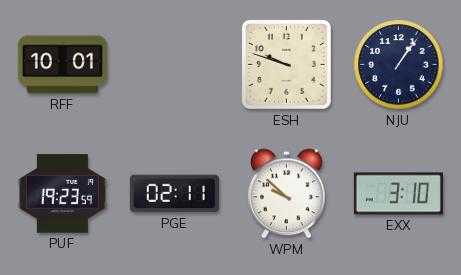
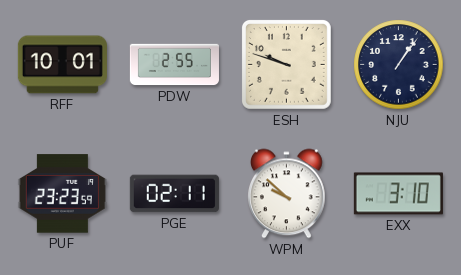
PDW: none -> 2:55
PUF: 19:23 -> 23:23
